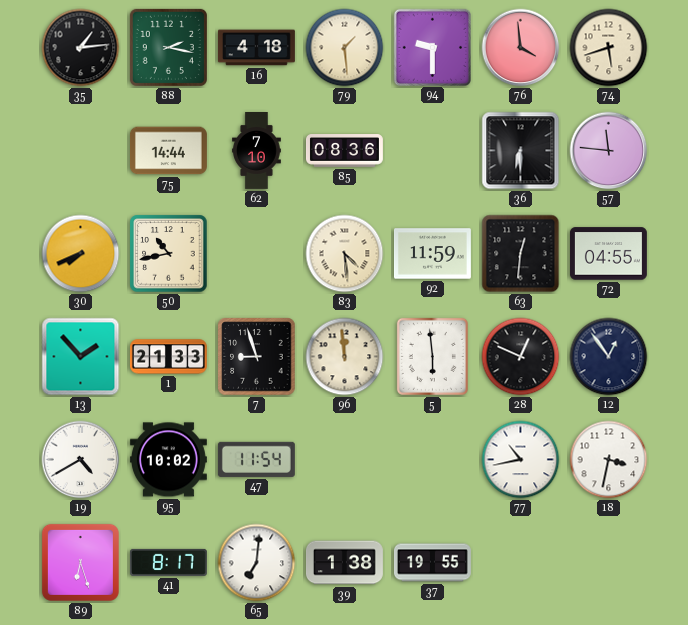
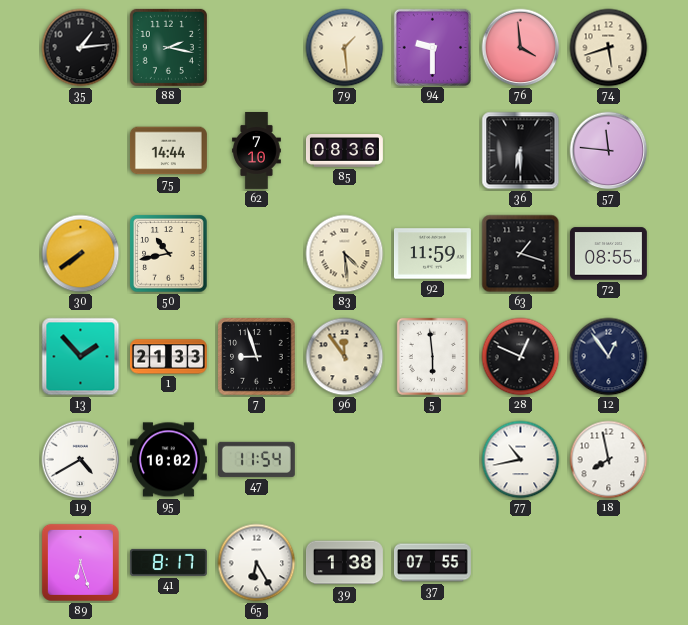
16: 4:18 -> none
30: 7:41 -> 7:39
63: 12:31 -> 1:18
72: 04:55 -> 08:55
96: 11:59 -> 11:54
18: 3:32 -> 7:58
65: 7:01 -> 6:25
37: 19:55 -> 07:55
